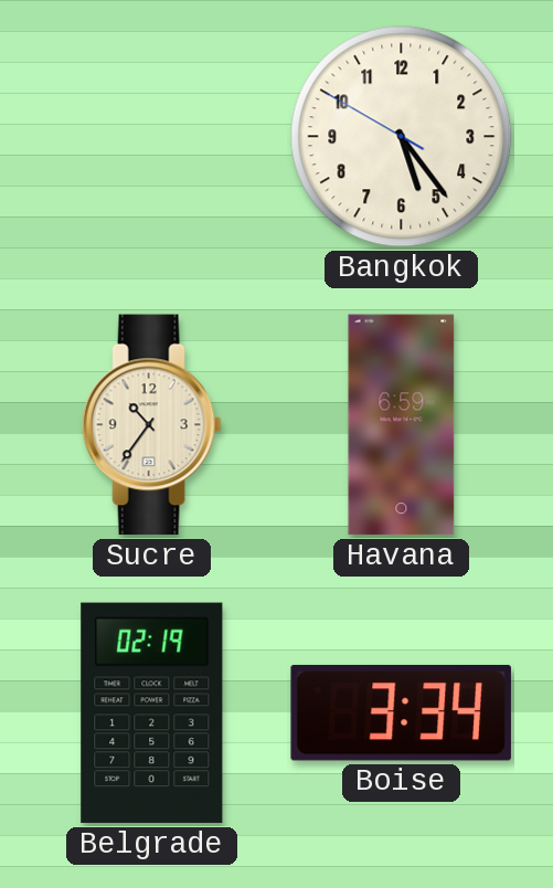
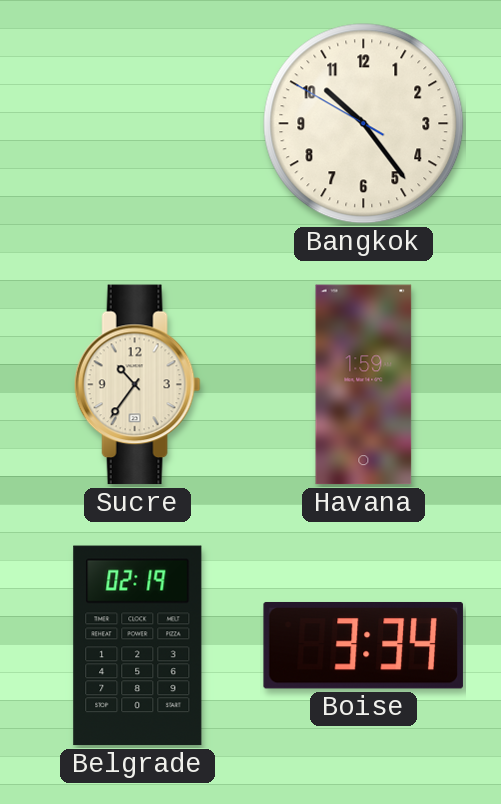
Bangkok: 5:23 -> 10:23
Havana: 6:59 -> 1:59
